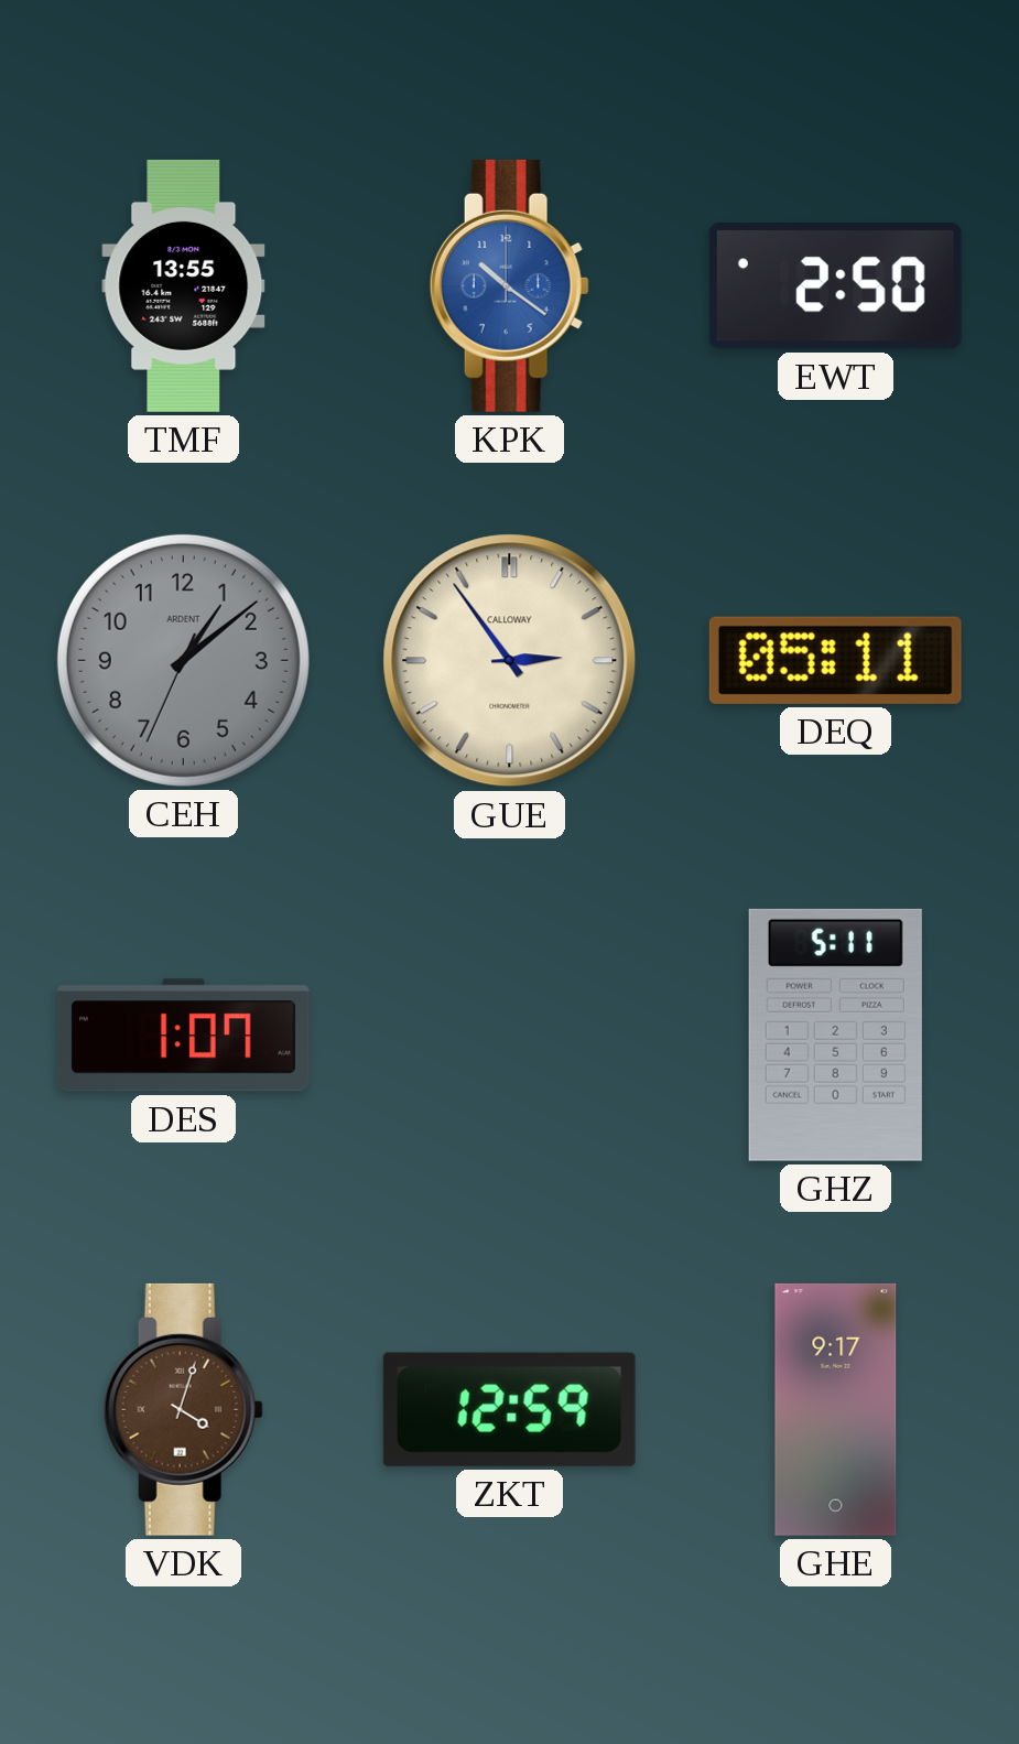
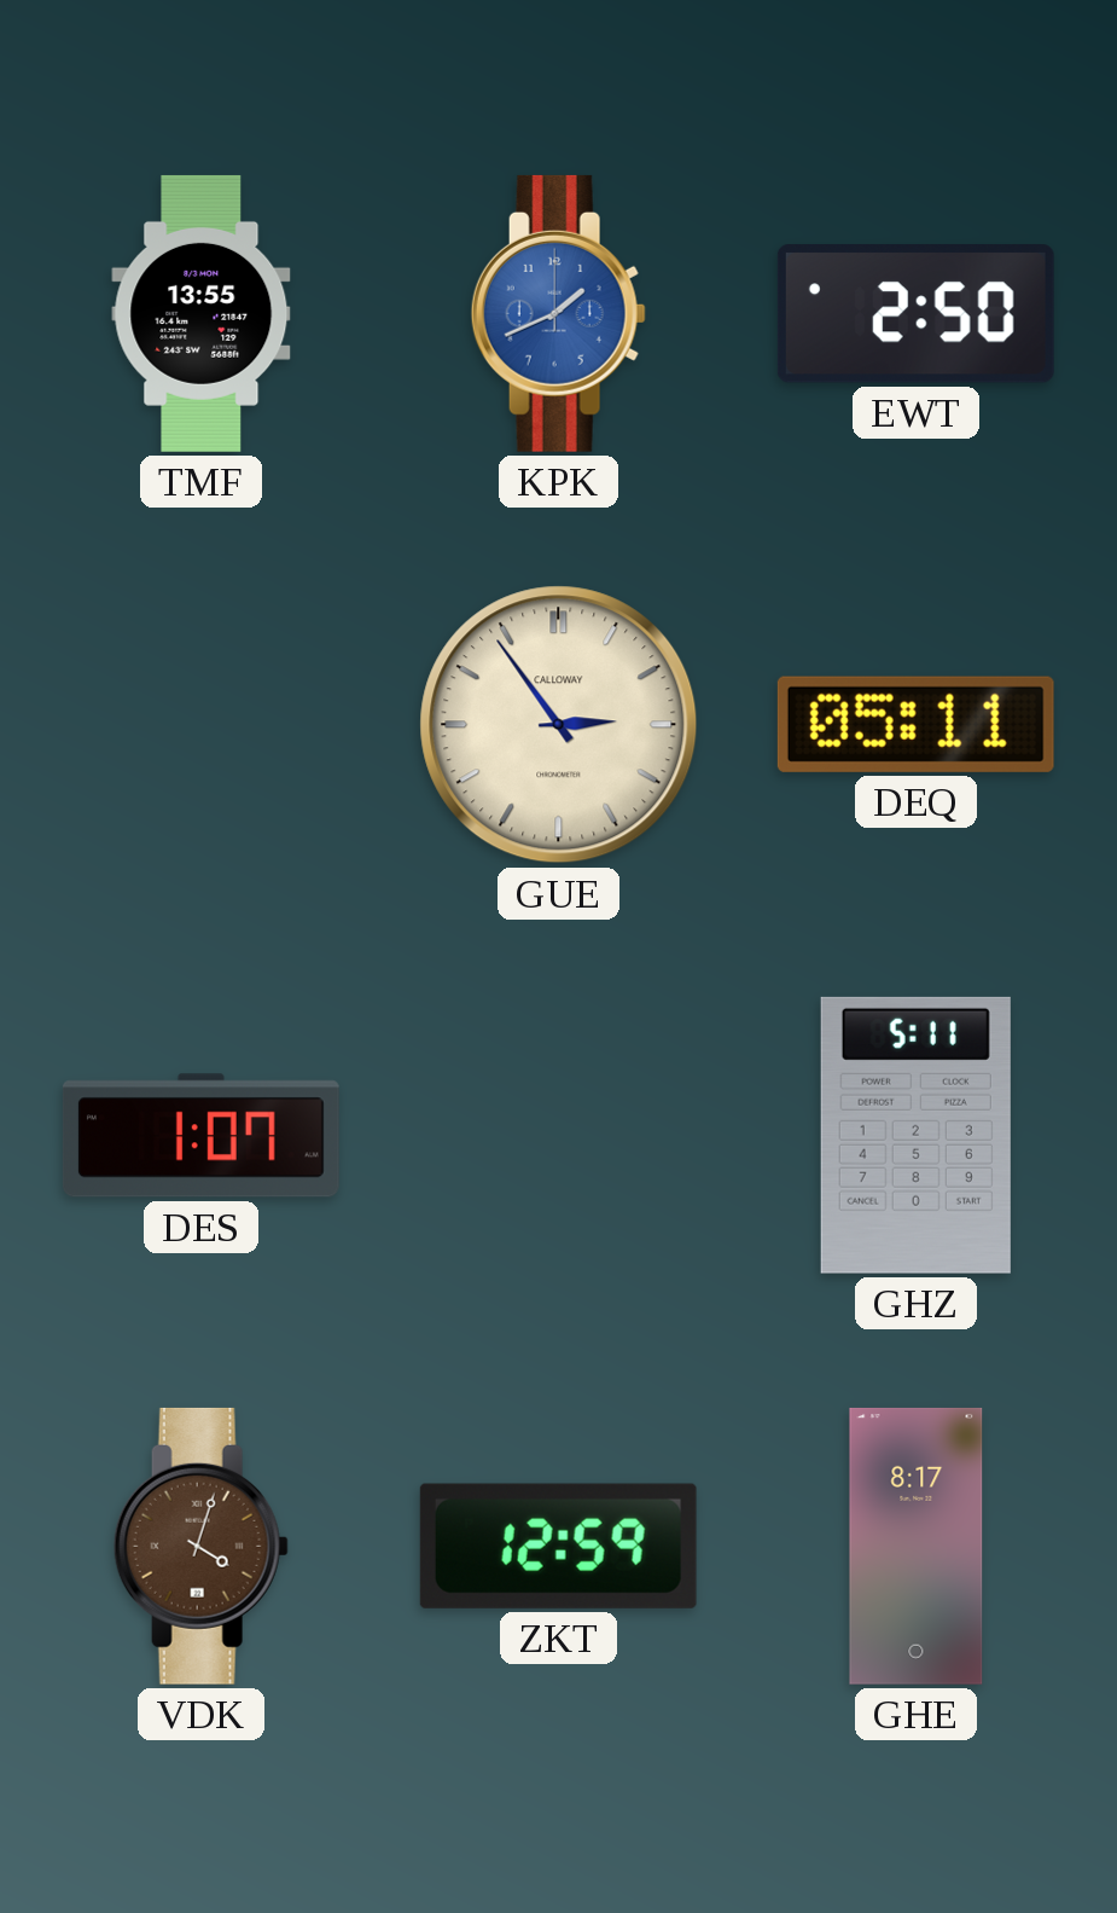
KPK: 10:21 -> 1:41
CEH: 1:08 -> none
GHE: 9:17 -> 8:17
